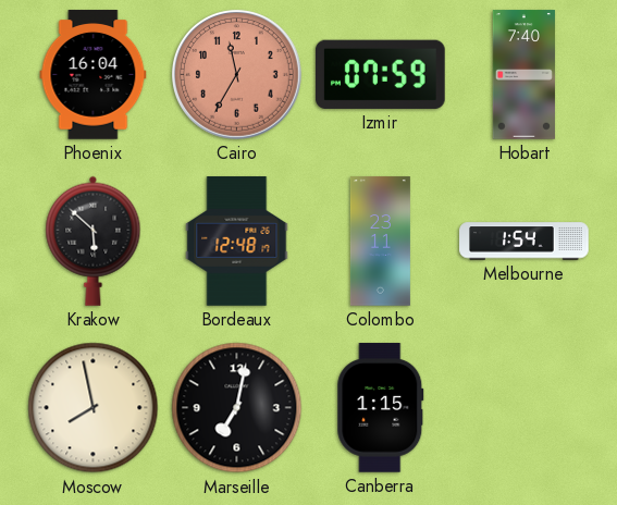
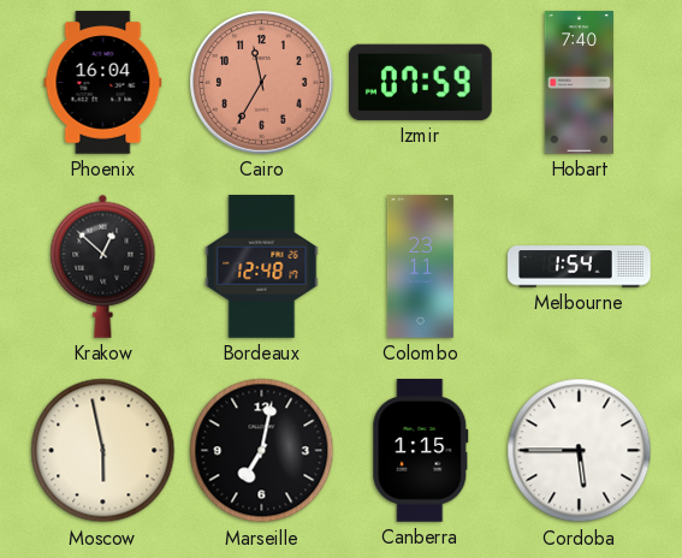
Krakow: 5:52 -> 12:52
Moscow: 7:58 -> 5:58
Cordoba: none -> 5:45
